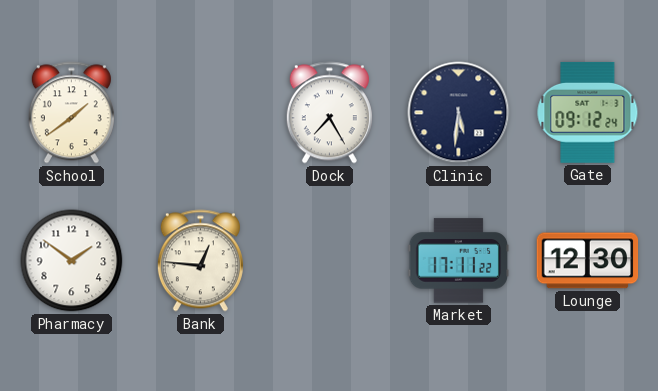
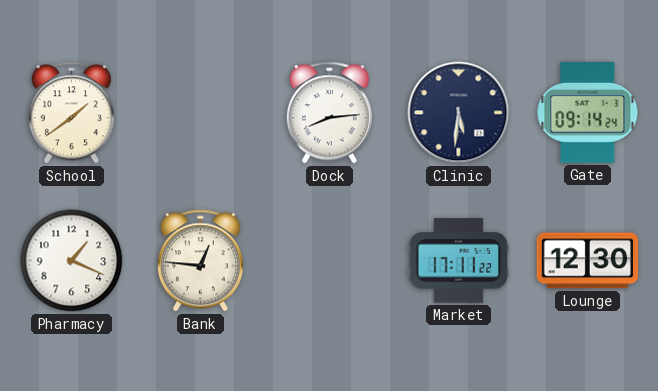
Dock: 7:25 -> 8:14
Gate: 09:12 -> 09:14
Pharmacy: 1:51 -> 1:19
